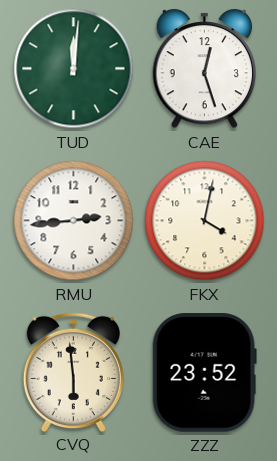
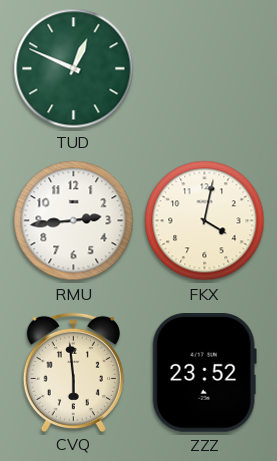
TUD: 12:01 -> 12:49
CAE: 12:27 -> none
